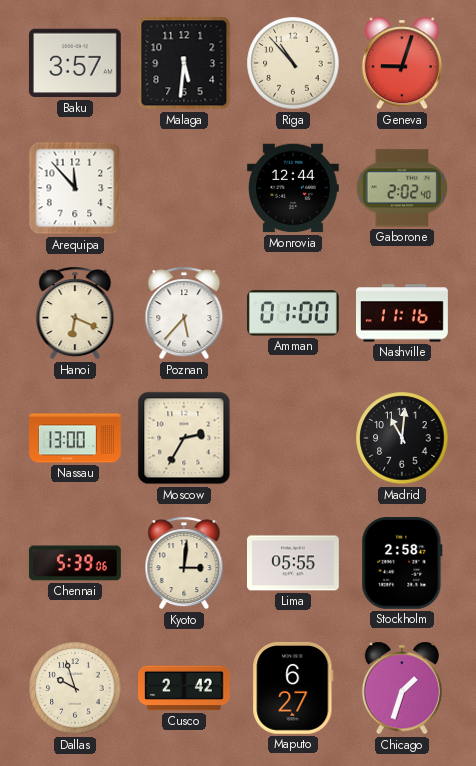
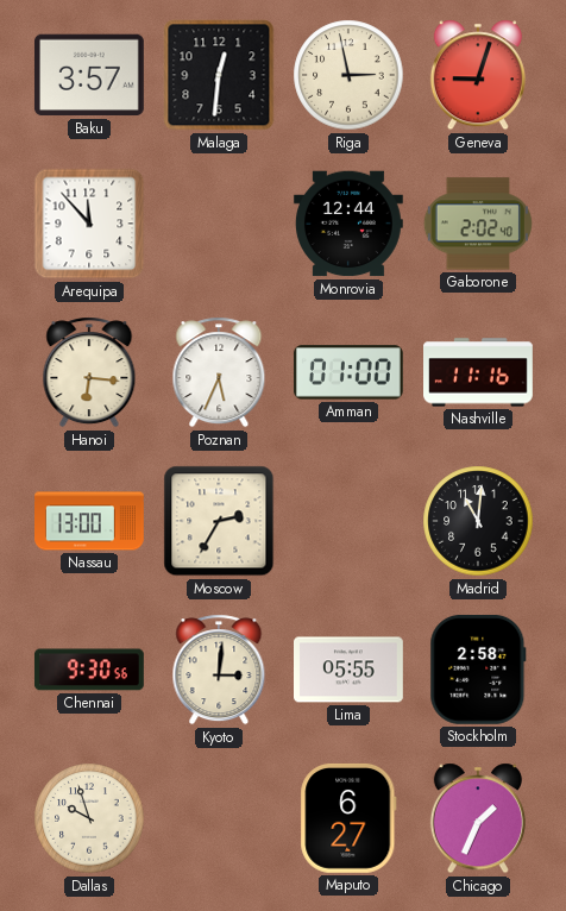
Malaga: 5:31 -> 12:31
Riga: 10:53 -> 2:58
Hanoi: 6:19 -> 6:16
Poznan: 5:37 -> 5:34
Chennai: 5:39 -> 9:30
Cusco: 2:42 -> none
Chicago: 1:33 -> 1:34
